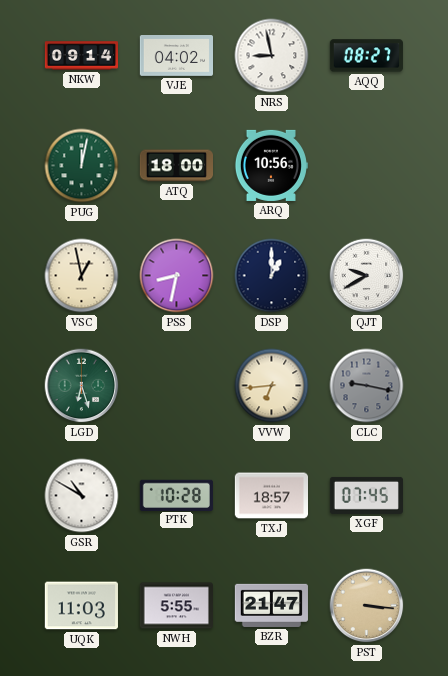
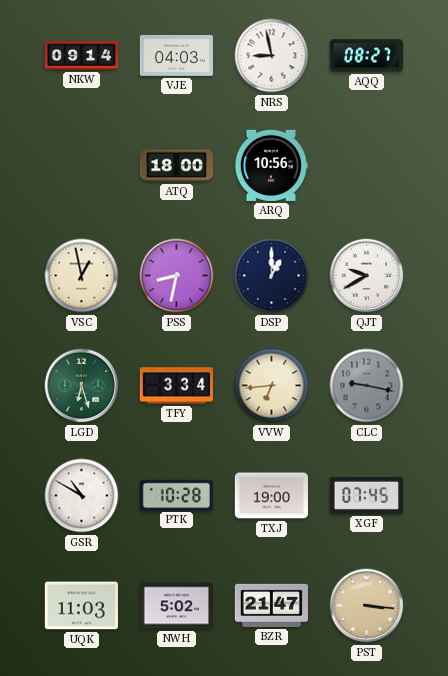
VJE: 04:02 -> 04:03
PUG: 12:02 -> none
TFY: none -> 3:34
TXJ: 18:57 -> 19:00
NWH: 5:55 -> 5:02
